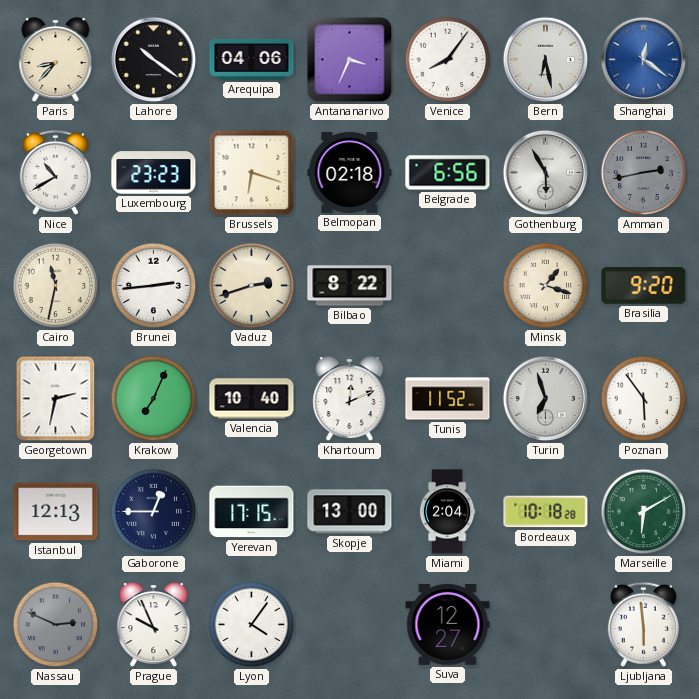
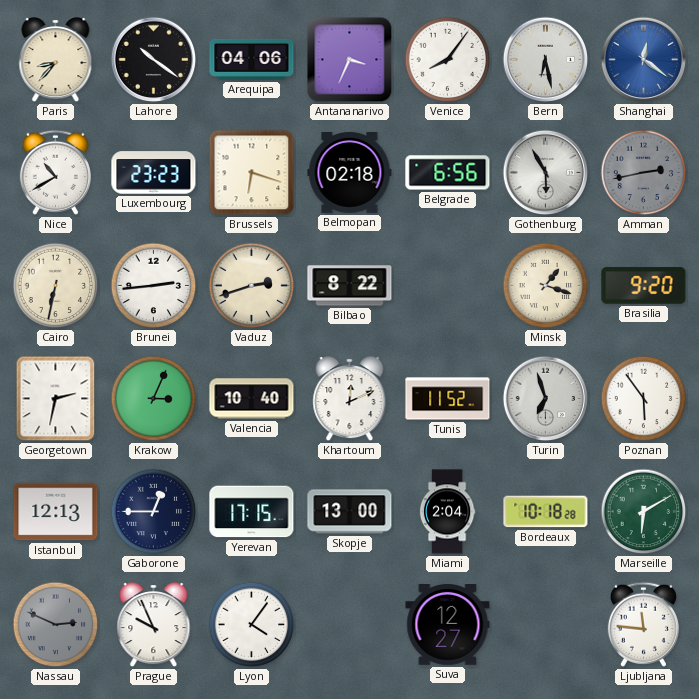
Cairo: 11:32 -> 6:32
Krakow: 7:04 -> 3:04
Ljubljana: 5:59 -> 11:46
